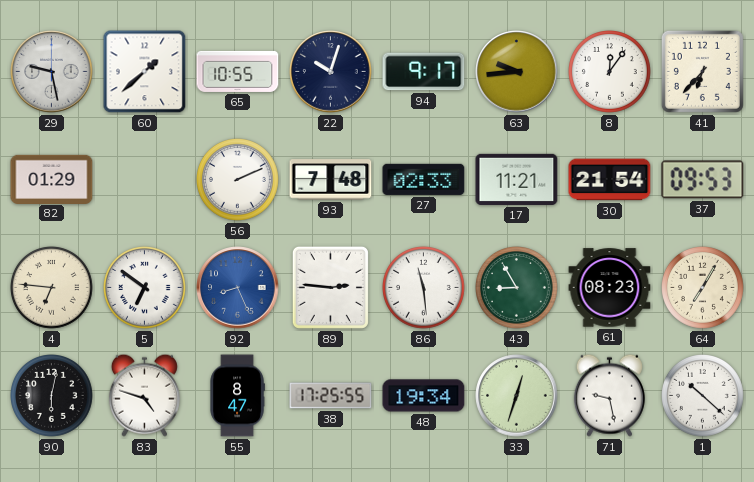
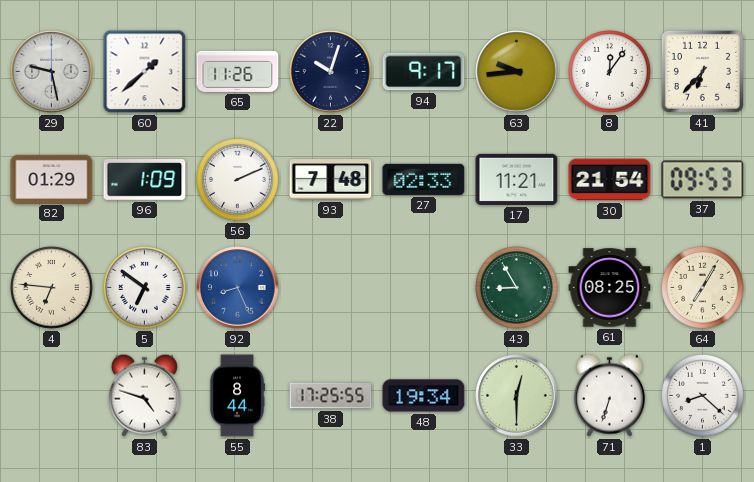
65: 10:55 -> 11:26
96: none -> 1:09
89: 2:46 -> none
86: 11:29 -> none
61: 08:23 -> 08:25
90: 6:02 -> none
55: 8:47 -> 8:44
33: 12:33 -> 12:30
71: 9:28 -> 6:33
1: 10:22 -> 8:22
